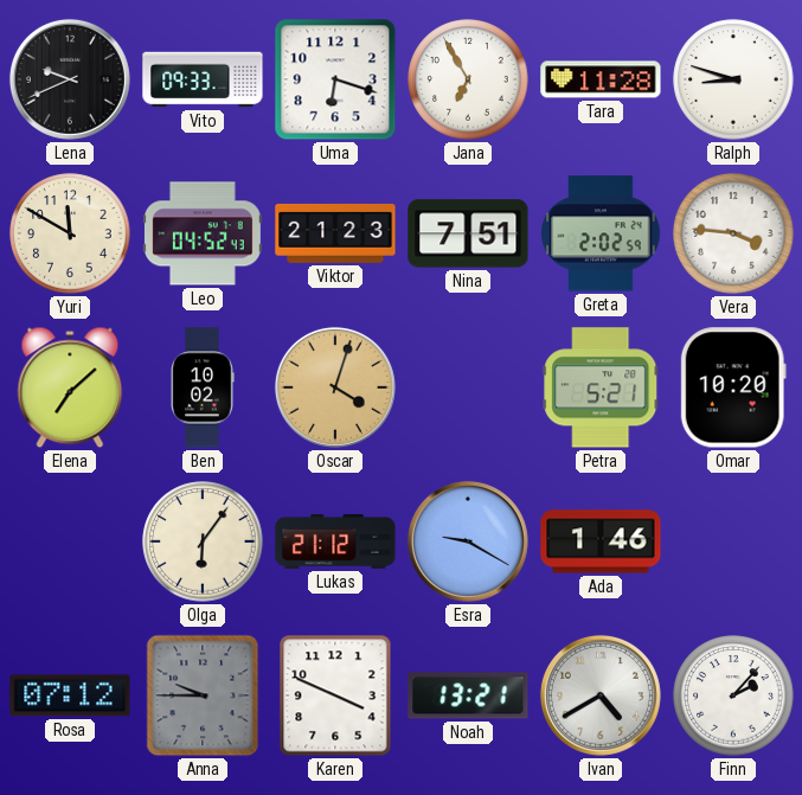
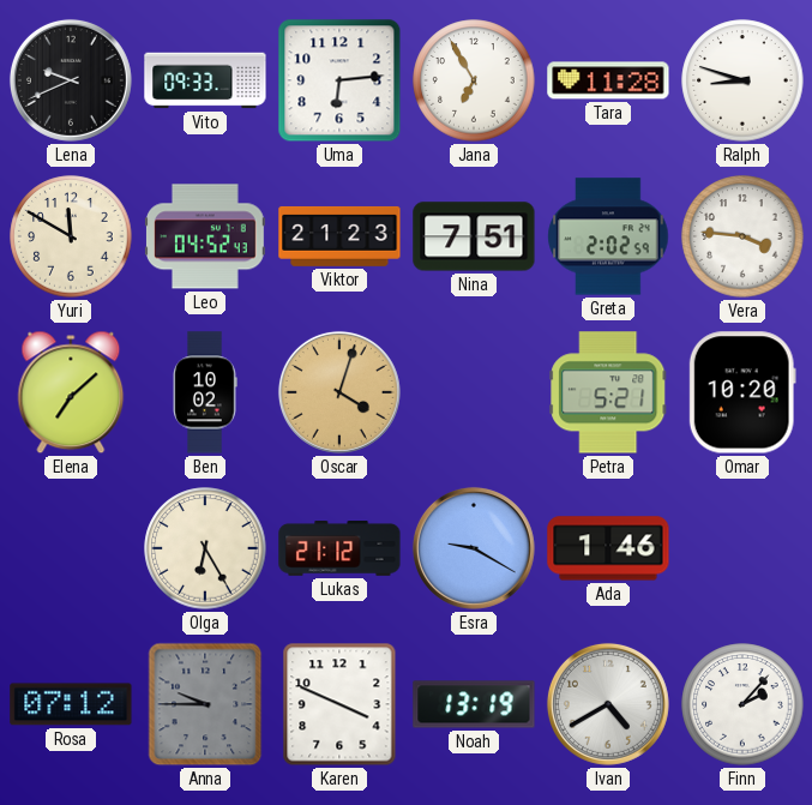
Uma: 6:18 -> 6:14
Olga: 6:06 -> 6:25
Noah: 13:21 -> 13:19
